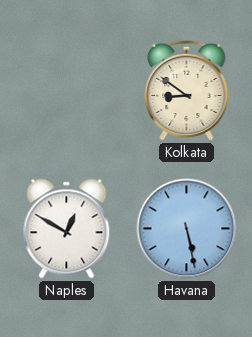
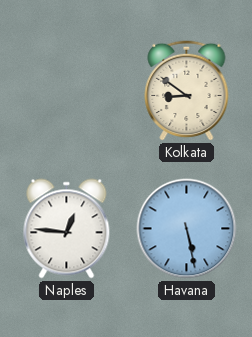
Naples: 12:50 -> 12:46
